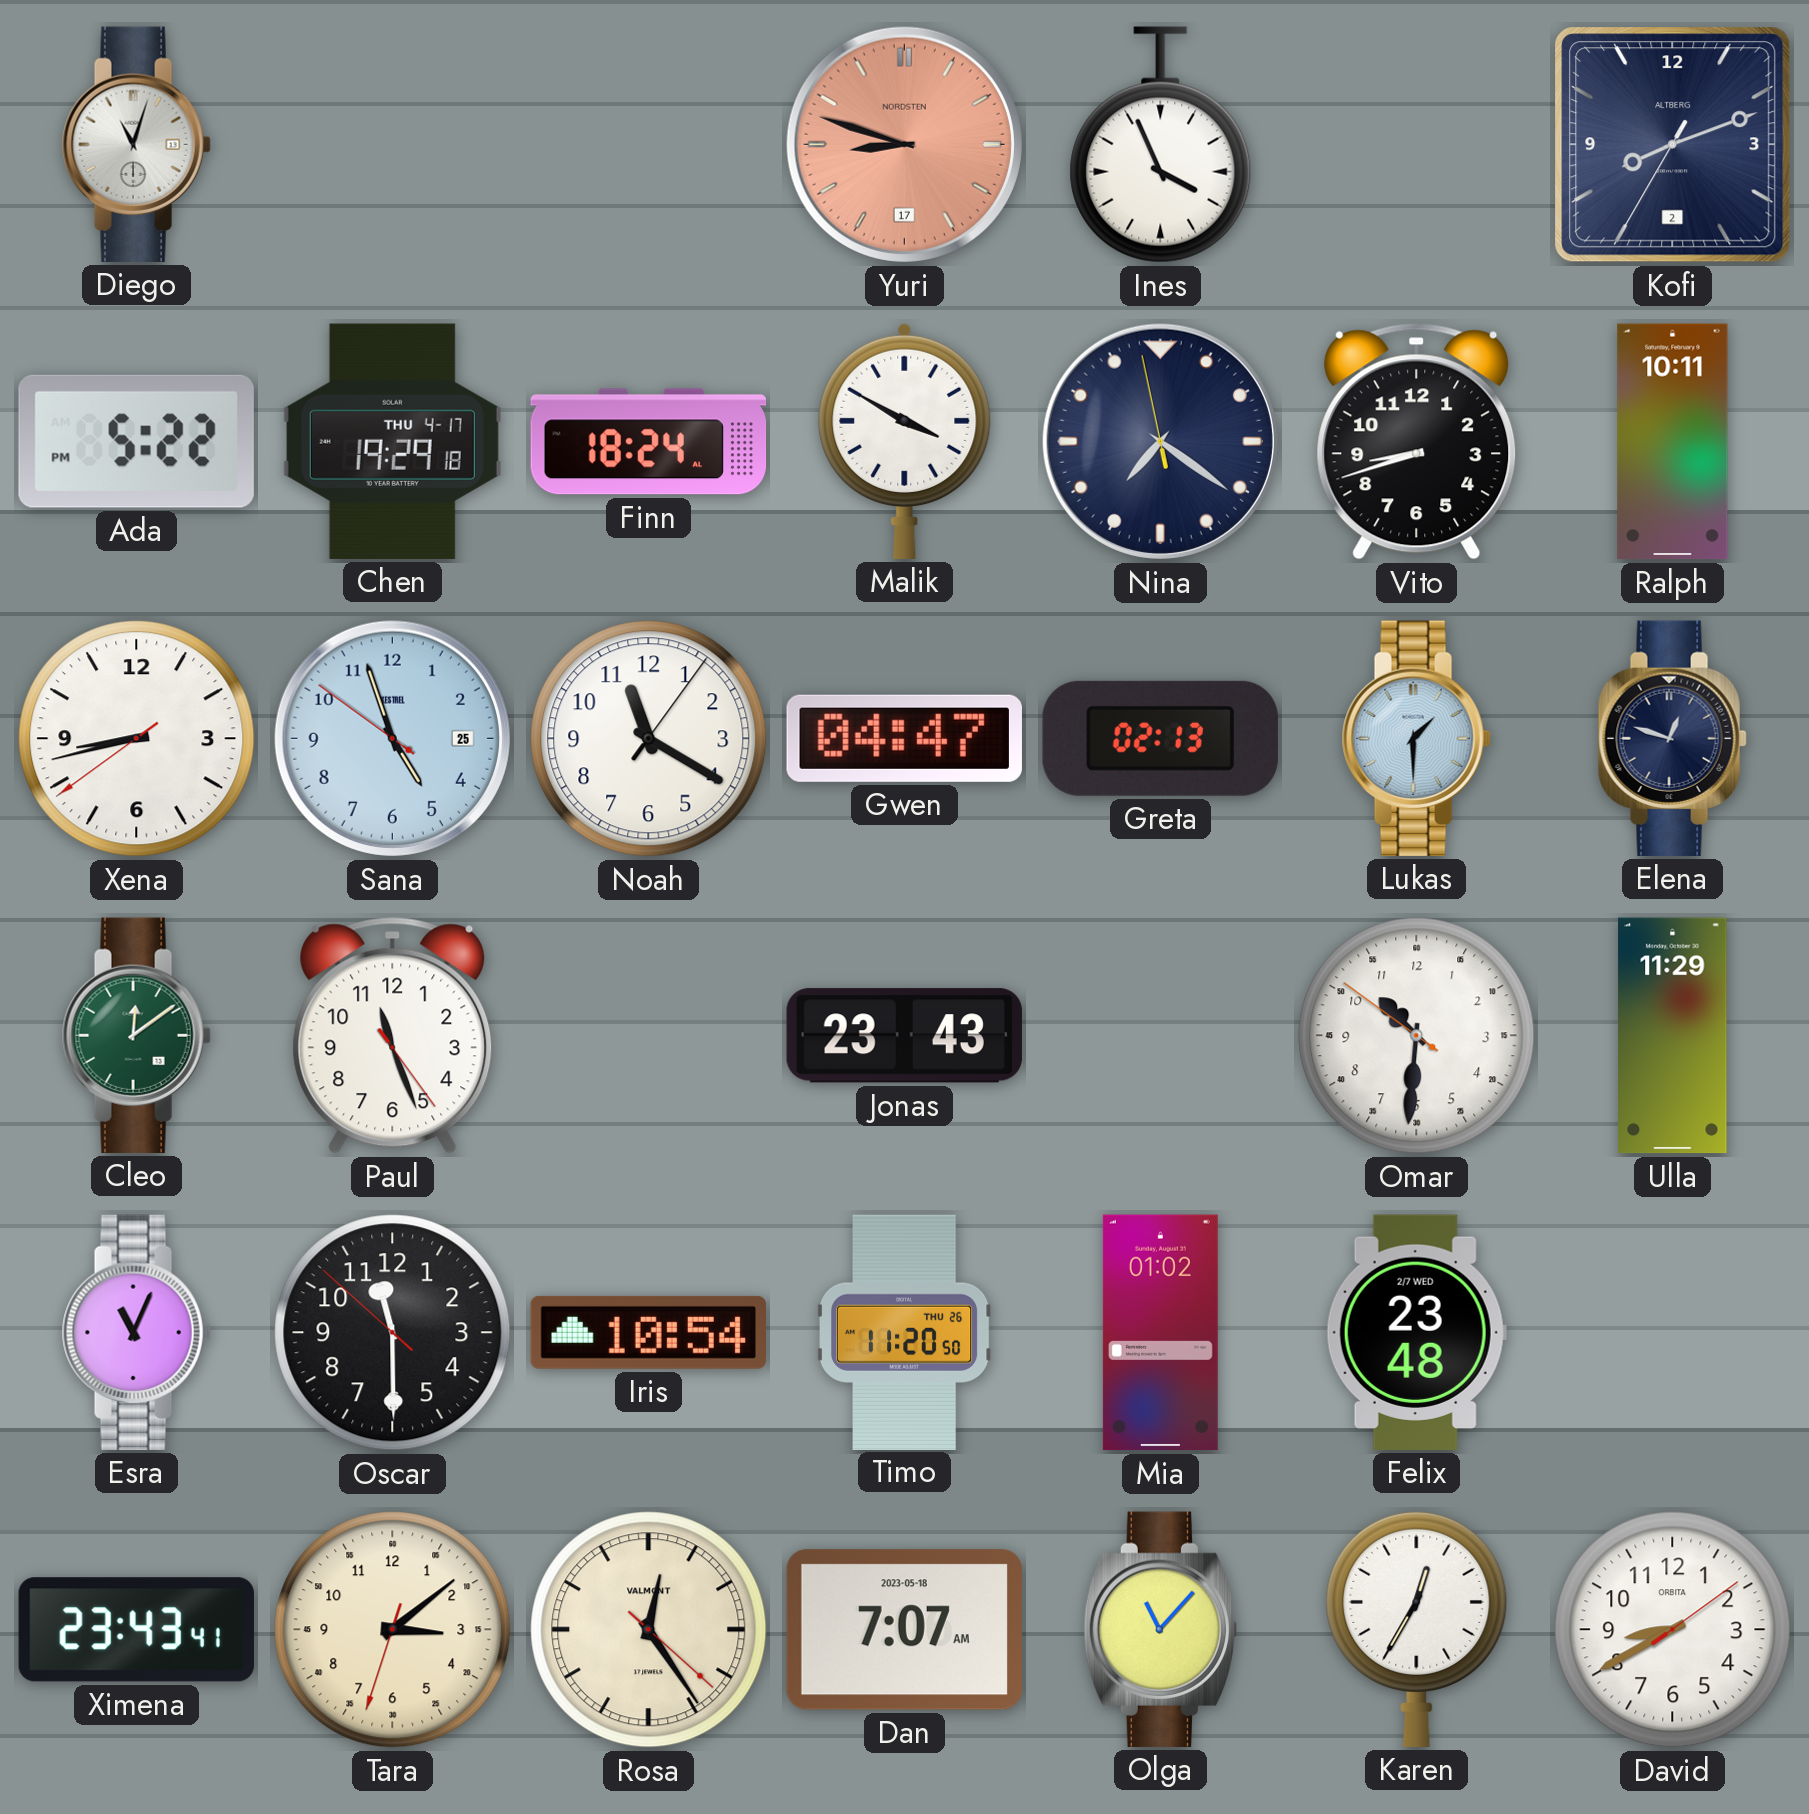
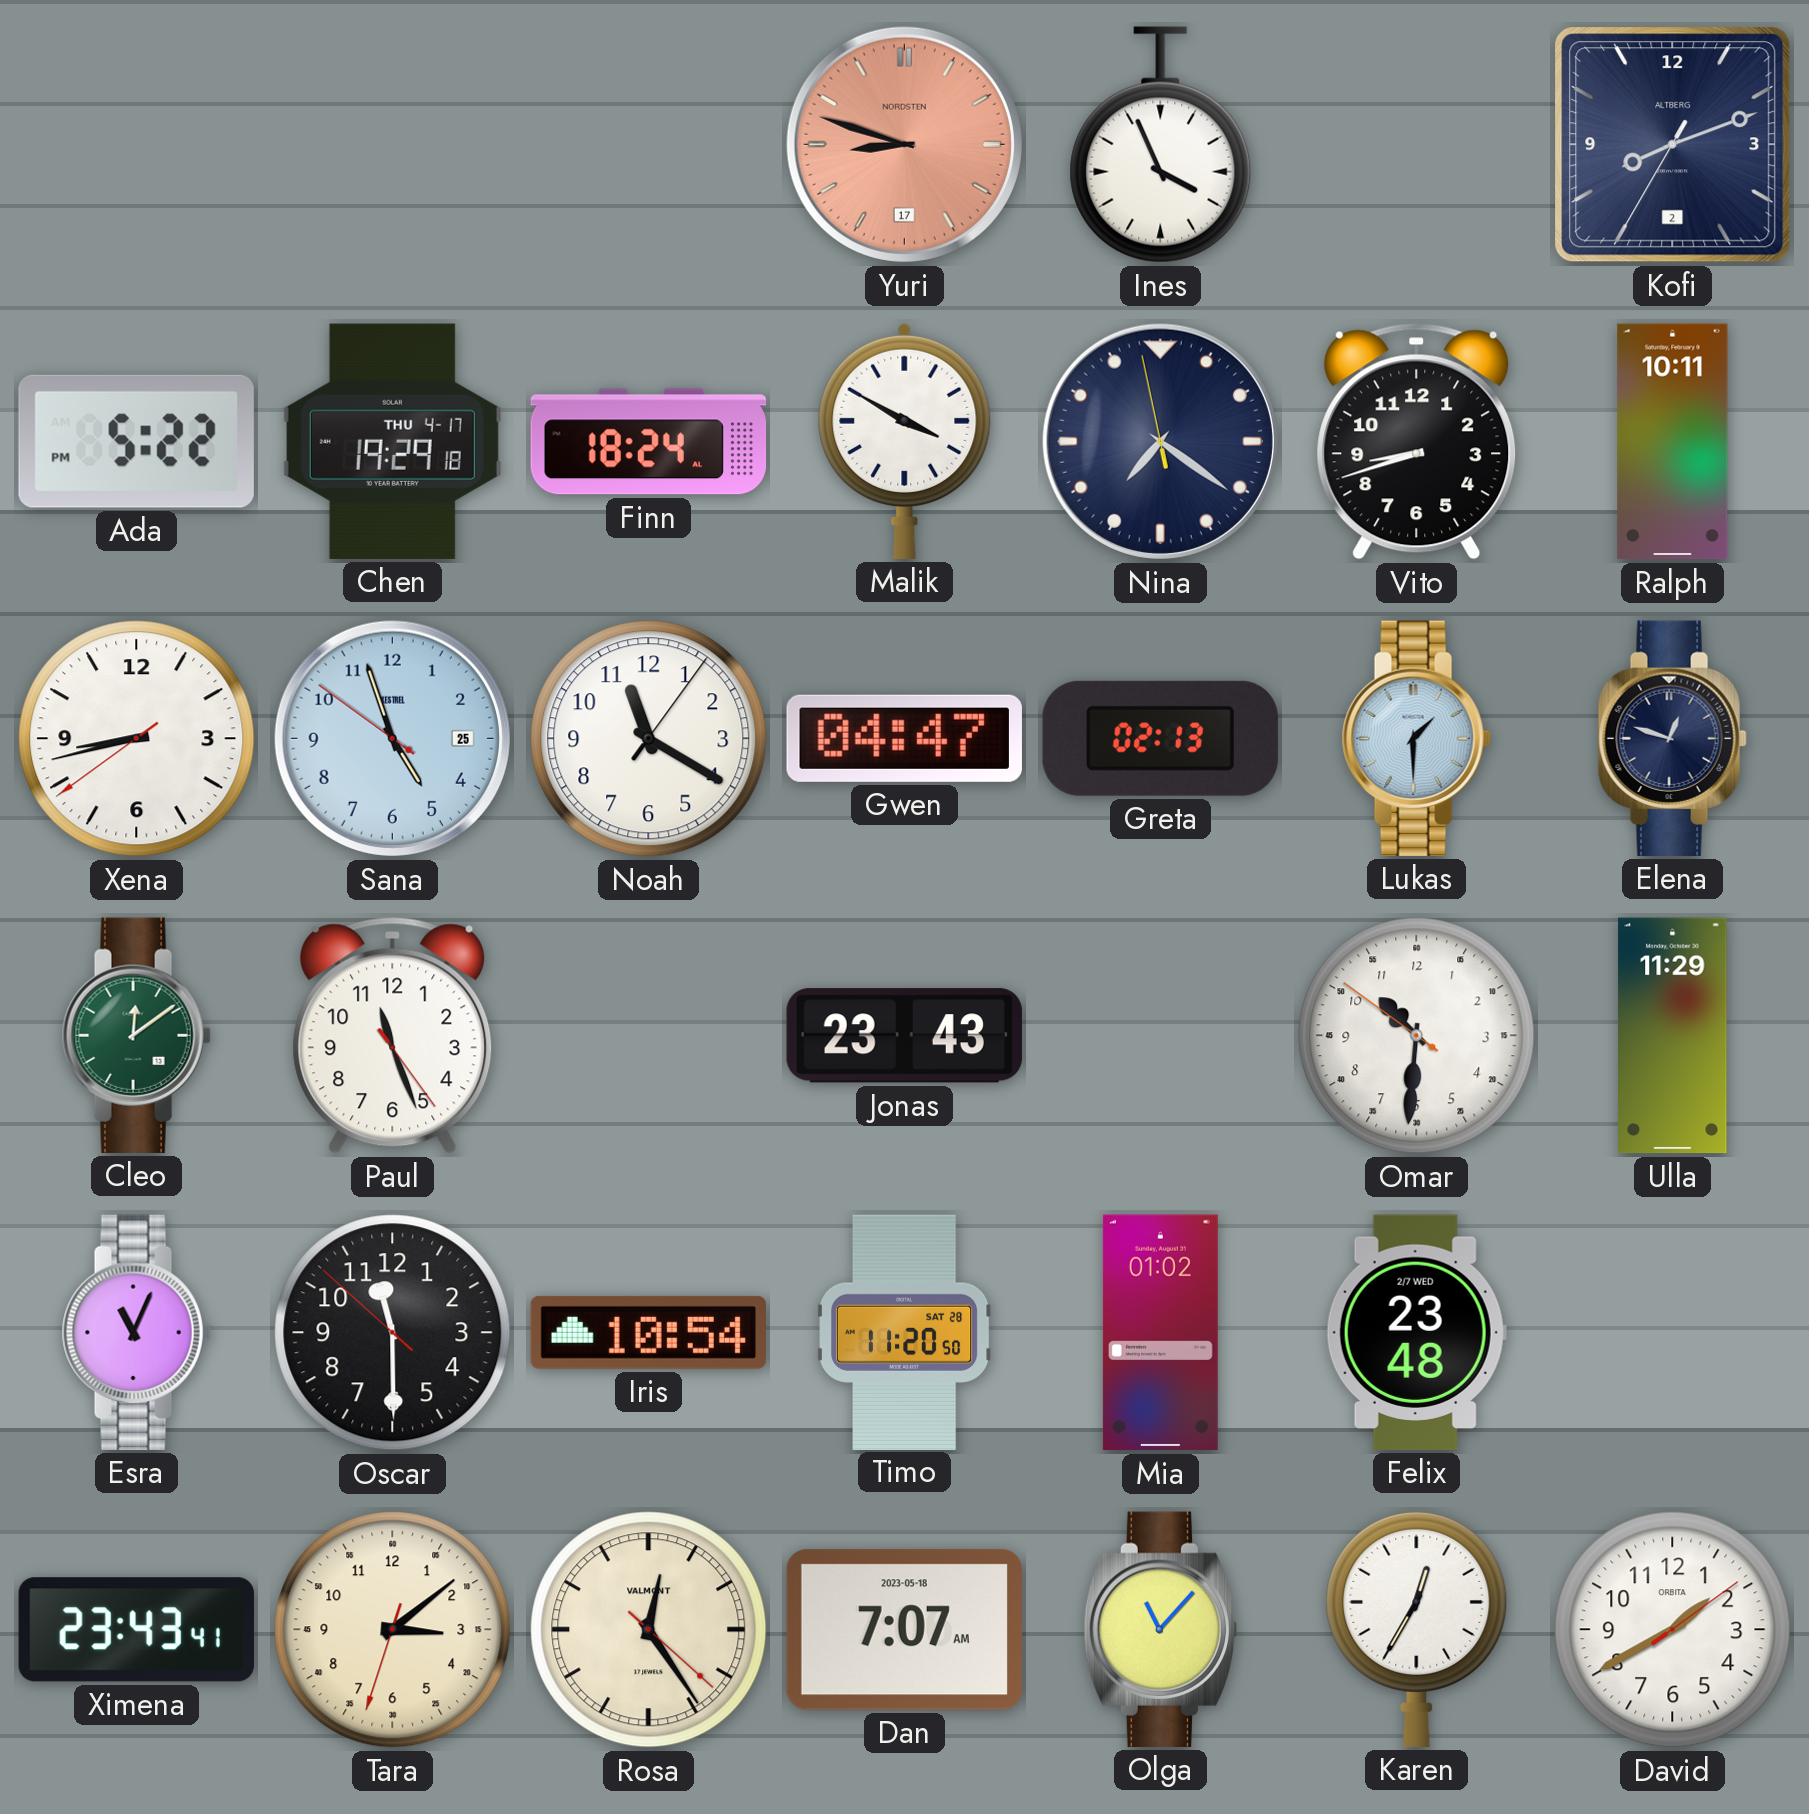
Diego: 11:03 -> none
Timo date: THU 26 -> SAT 28
David: 8:40 -> 1:40
